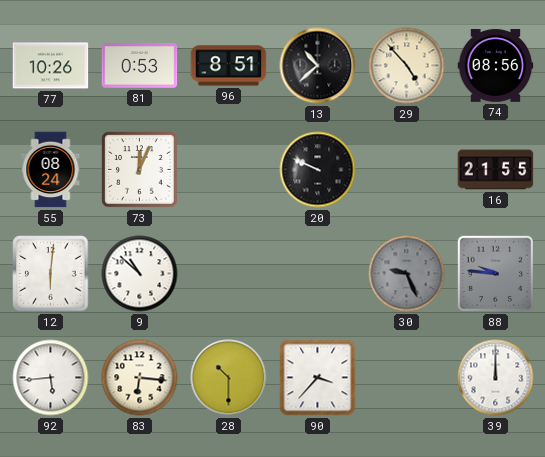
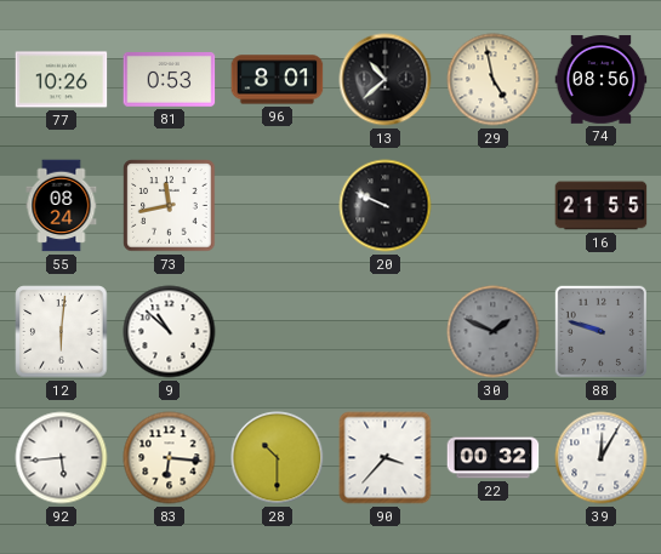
96: 8:51 -> 8:01
29: 4:53 -> 4:58
73: 12:04 -> 11:43
30: 9:26 -> 1:49
88: 9:46 -> 9:48
22: none -> 00:32
39: 12:00 -> 12:05
